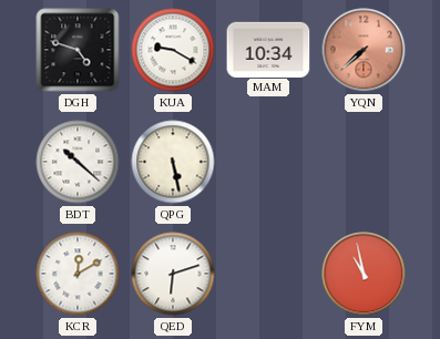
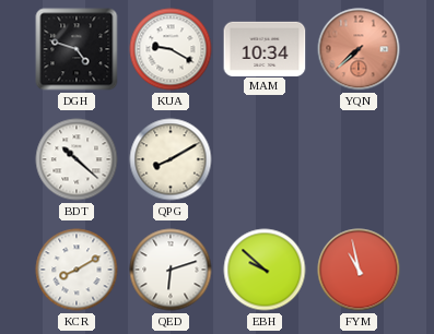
QPG: 5:28 -> 8:10
KCR: 12:10 -> 8:10
EBH: none -> 9:52
